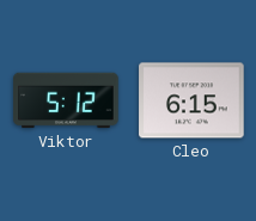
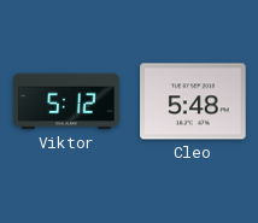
Cleo: 6:15 -> 5:48
